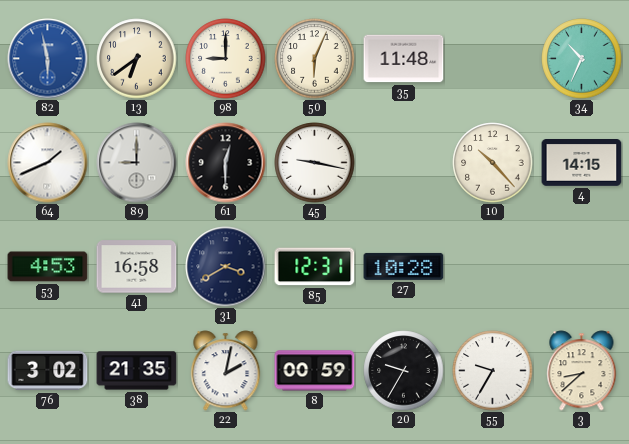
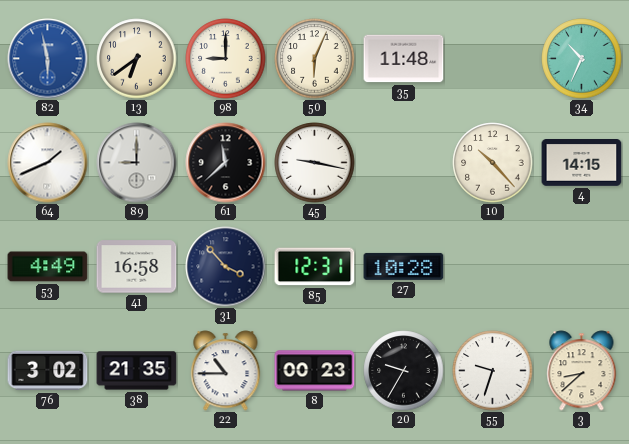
61: 12:30 -> 11:38
53: 4:53 -> 4:49
31: 3:40 -> 3:53
22: 2:02 -> 10:45
8: 00:59 -> 00:23
55: 9:35 -> 9:33
